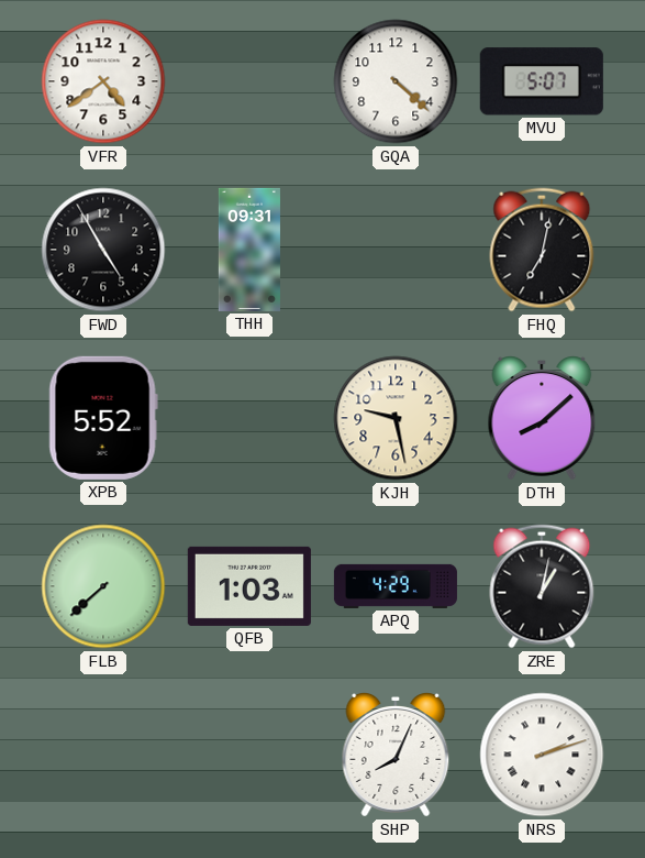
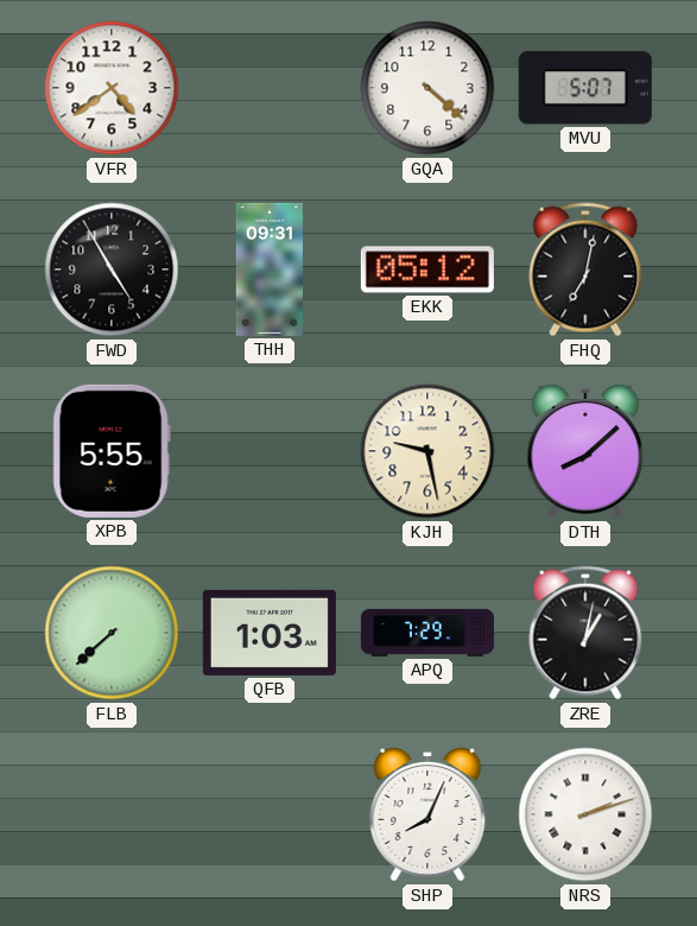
EKK: none -> 05:12
XPB: 5:52 -> 5:55
APQ: 4:29 -> 7:29
